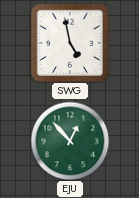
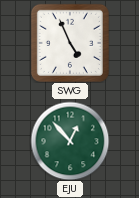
SWG: 4:58 -> 4:56
